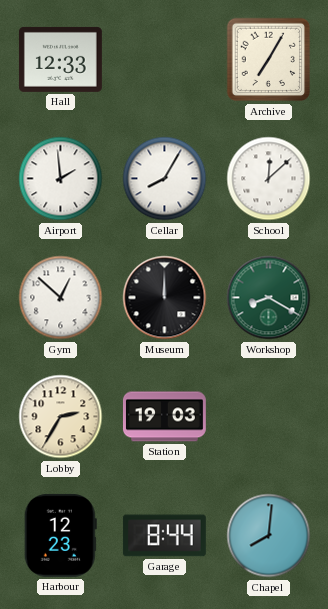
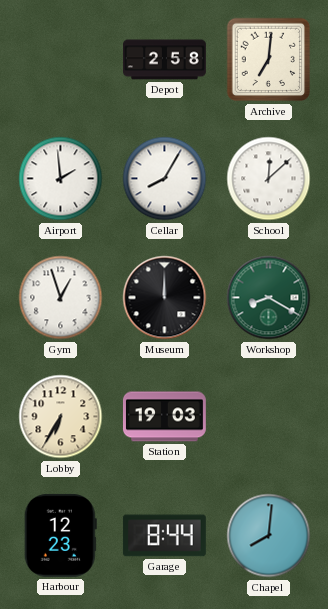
Hall: 12:33 -> none
Depot: none -> 2:58
Archive: 7:05 -> 7:01
Gym: 12:52 -> 12:57
Lobby: 2:35 -> 6:35
